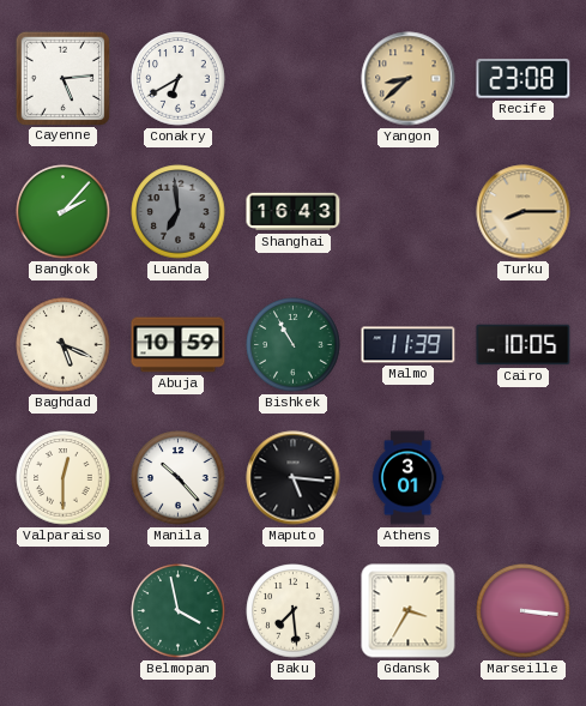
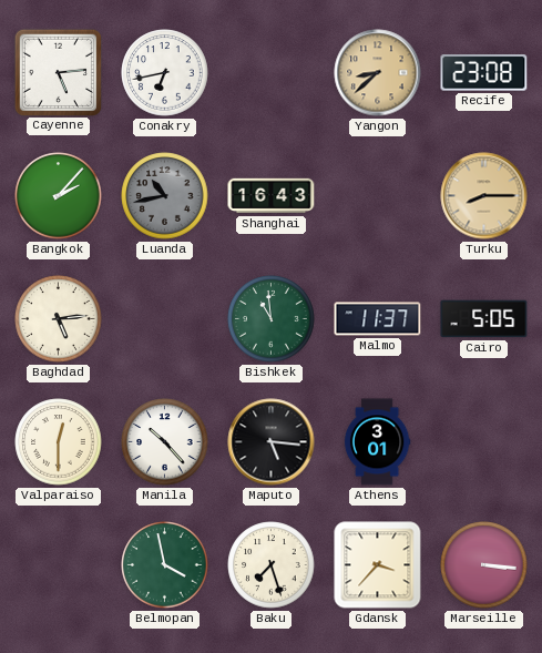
Conakry: 6:40 -> 6:43
Luanda: 6:59 -> 10:43
Baghdad: 5:19 -> 5:14
Abuja: 10:59 -> none
Bishkek: 10:55 -> 10:59
Malmo: 11:39 -> 11:37
Cairo: 10:05 -> 5:05
Baku: 7:29 -> 7:27
Gdansk: 3:35 -> 3:37
